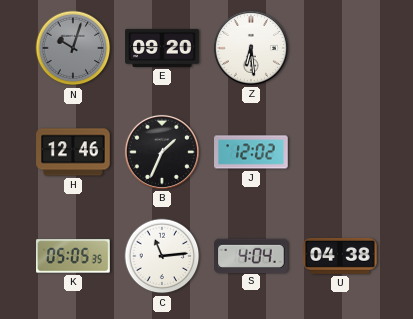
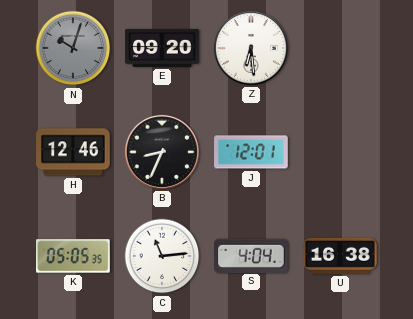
B: 1:34 -> 8:34
J: 12:02 -> 12:01
U: 04:38 -> 16:38
